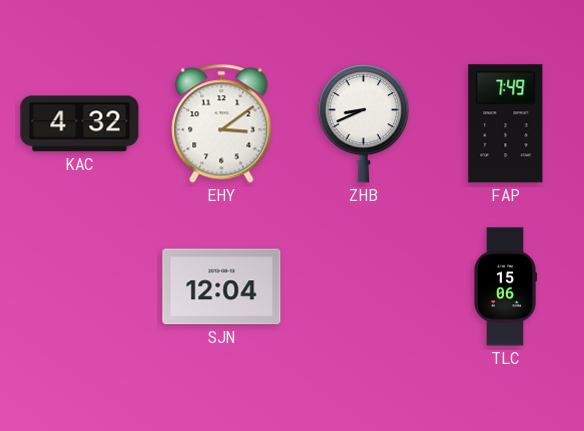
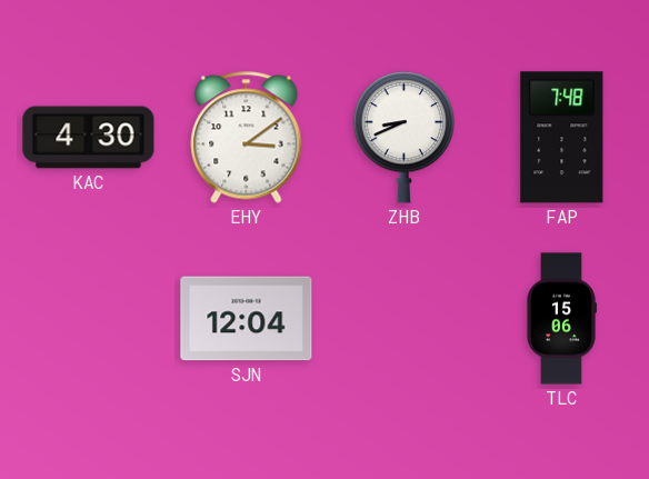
KAC: 4:32 -> 4:30
FAP: 7:49 -> 7:48
